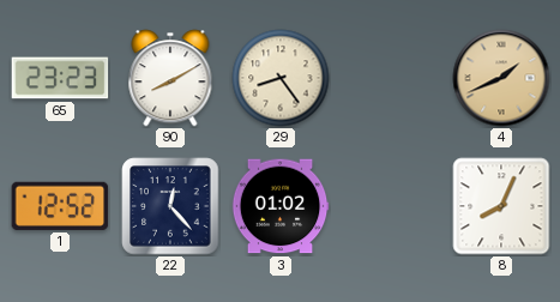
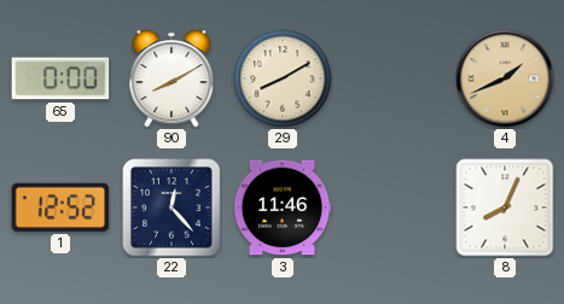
65: 23:23 -> 0:00
29: 8:24 -> 8:10
3: 01:02 -> 11:46
